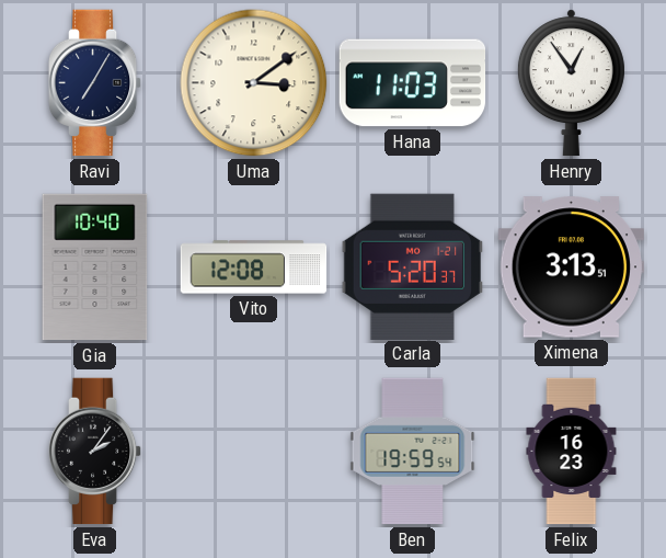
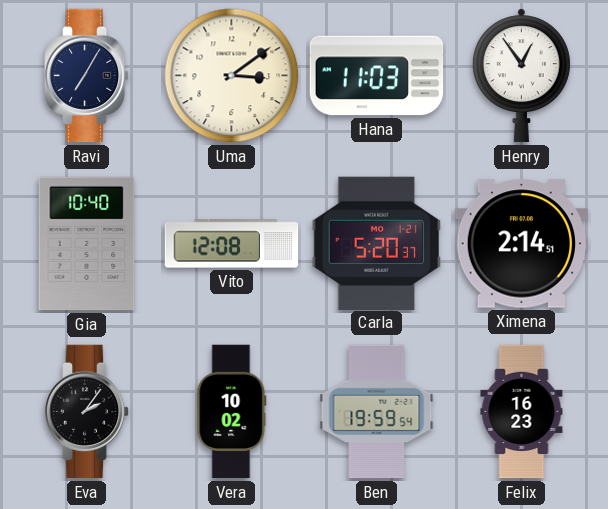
Ximena: 3:13 -> 2:14
Vera: none -> 10:02
